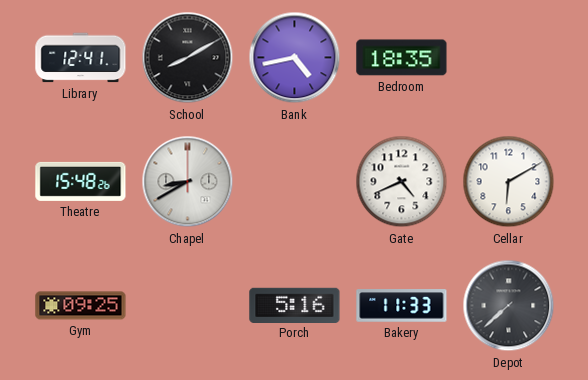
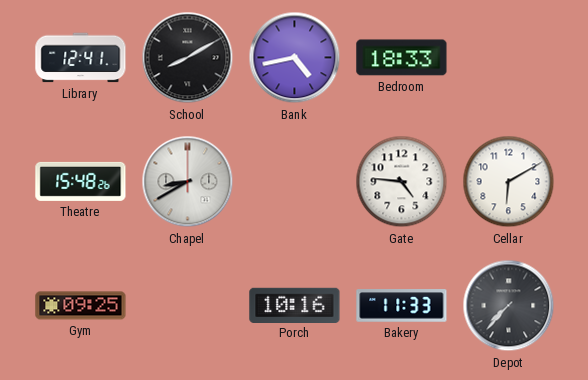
Bedroom: 18:35 -> 18:33
Gate: 4:41 -> 4:46
Porch: 5:16 -> 10:16
Depot: 7:38 -> 7:37
